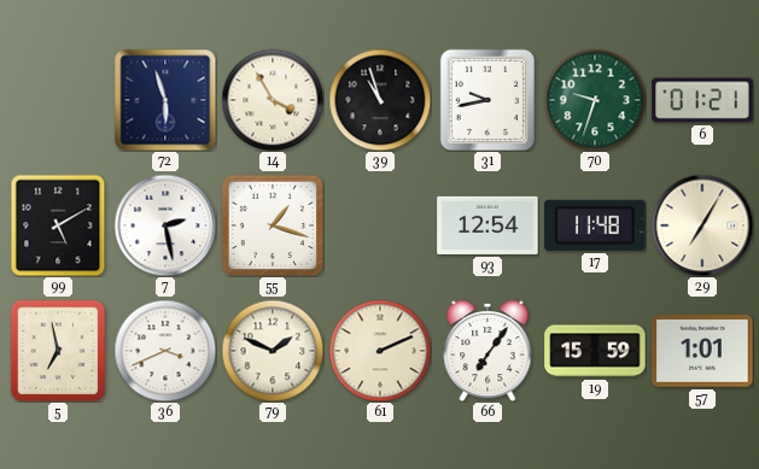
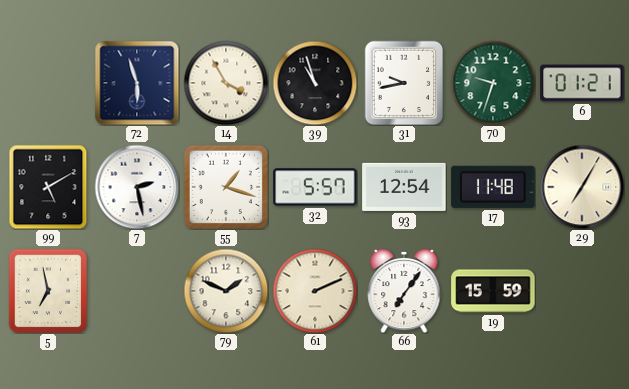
32: none -> 5:57
36: 3:41 -> none
57: 1:01 -> none
